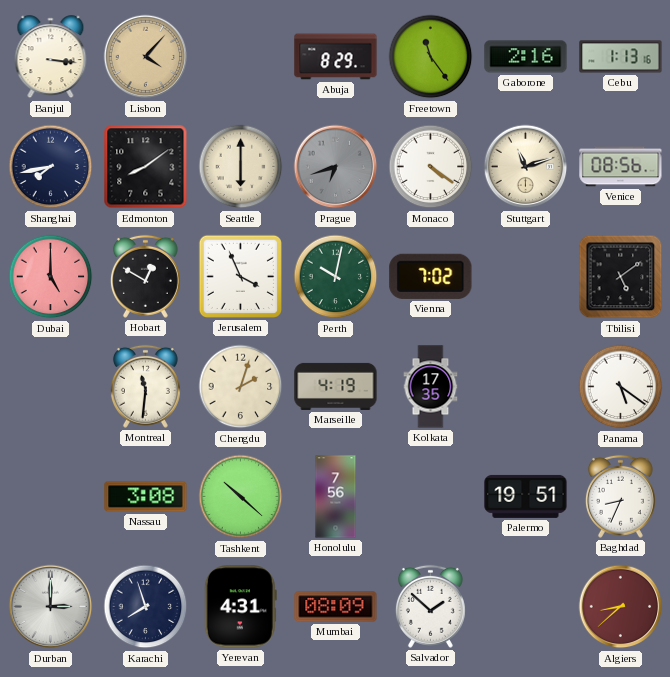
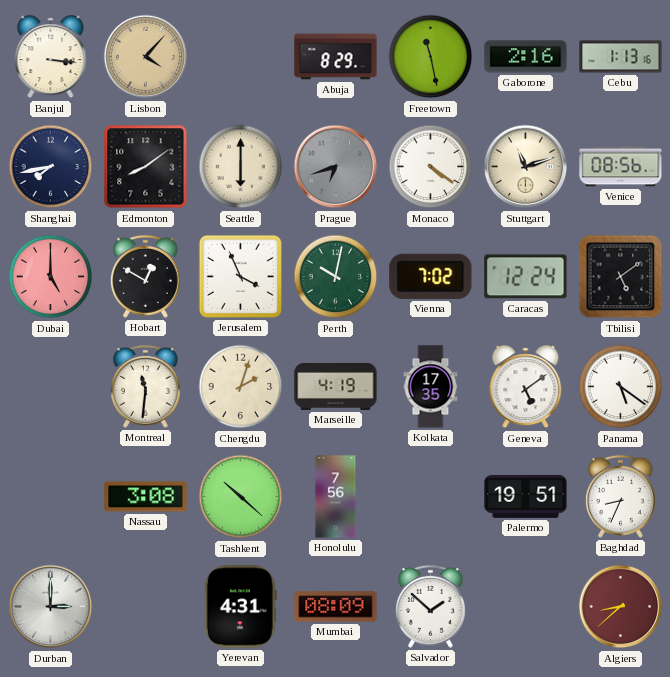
Freetown: 11:24 -> 11:28
Caracas: none -> 12:24
Geneva: none -> 5:09
Karachi: 7:57 -> none
